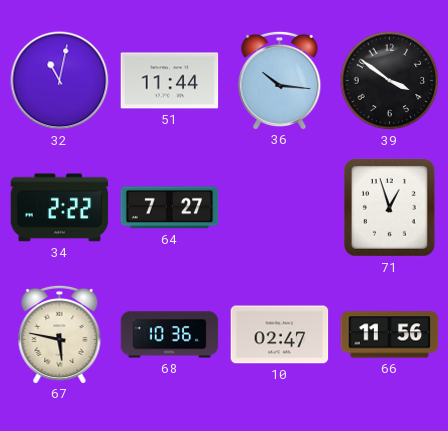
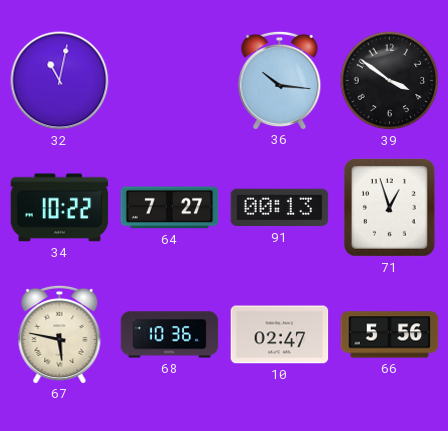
51: 11:44 -> none
34: 2:22 -> 10:22
91: none -> 00:13
66: 11:56 -> 5:56
